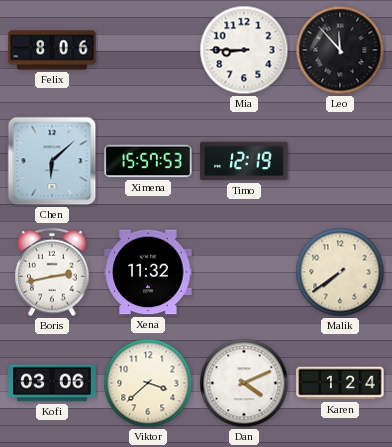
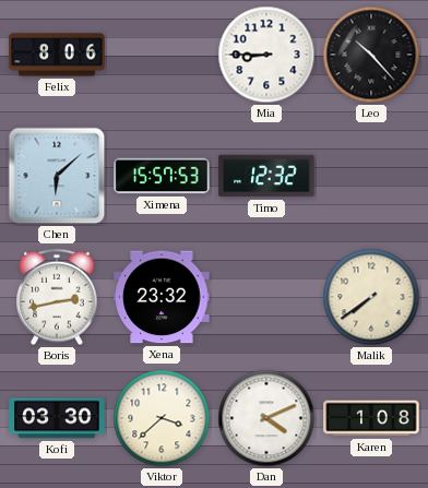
Leo: 11:53 -> 10:23
Timo: 12:19 -> 12:32
Xena: 11:32 -> 23:32
Kofi: 03:06 -> 03:30
Karen: 1:24 -> 1:08
